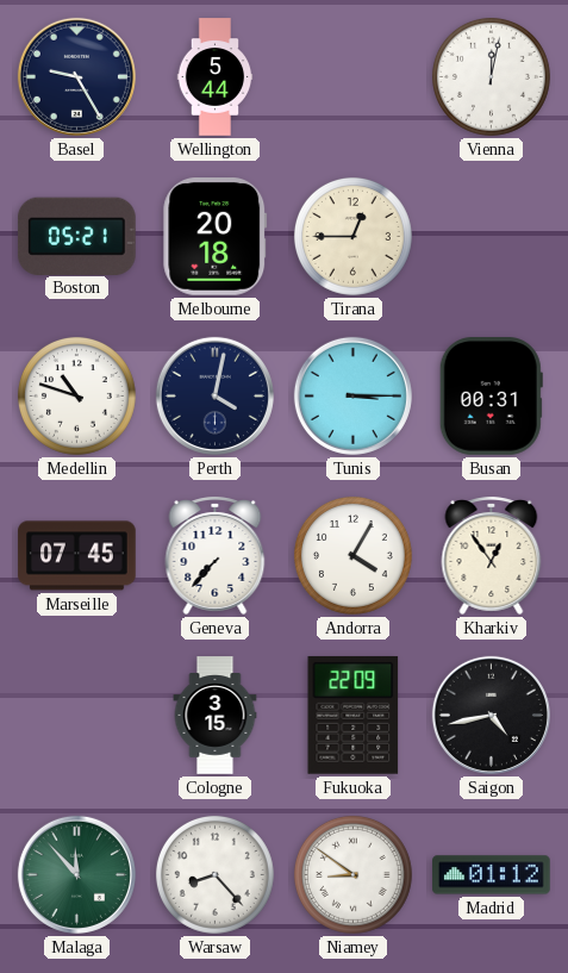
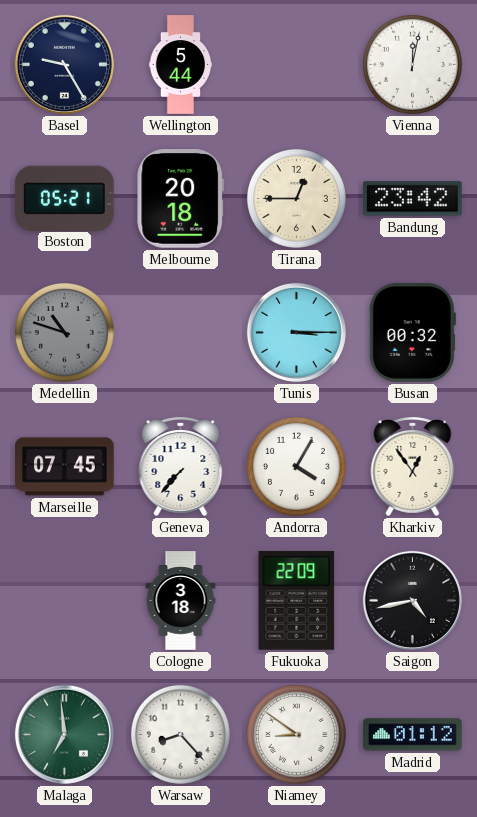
Bandung: none -> 23:42
Medellin dial: white -> grey
Perth: 4:02 -> none
Busan: 00:31 -> 00:32
Cologne: 3:15 -> 3:18
Malaga: 11:53 -> 6:59
